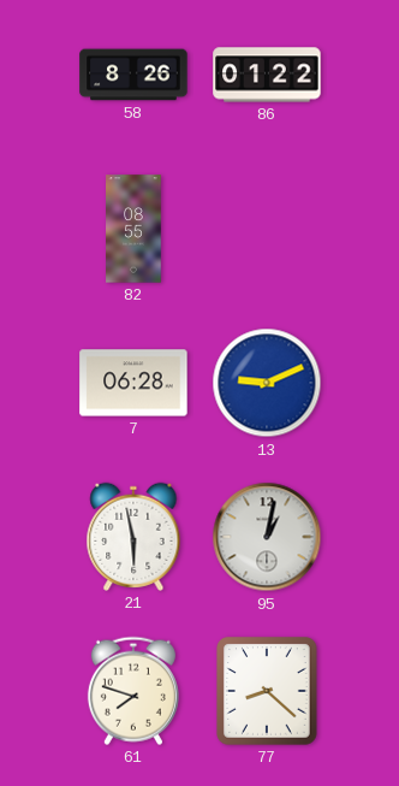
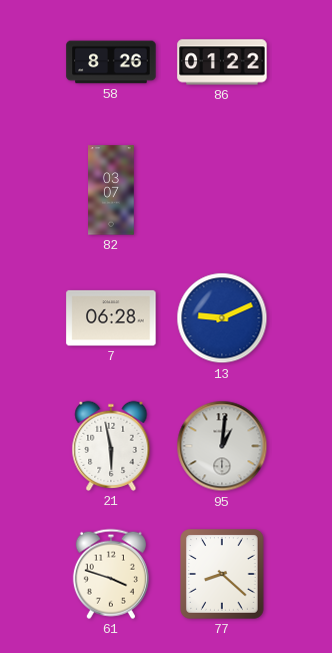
82: 08:55 -> 03:07
95: 1:02 -> 1:01
61: 7:48 -> 3:48
